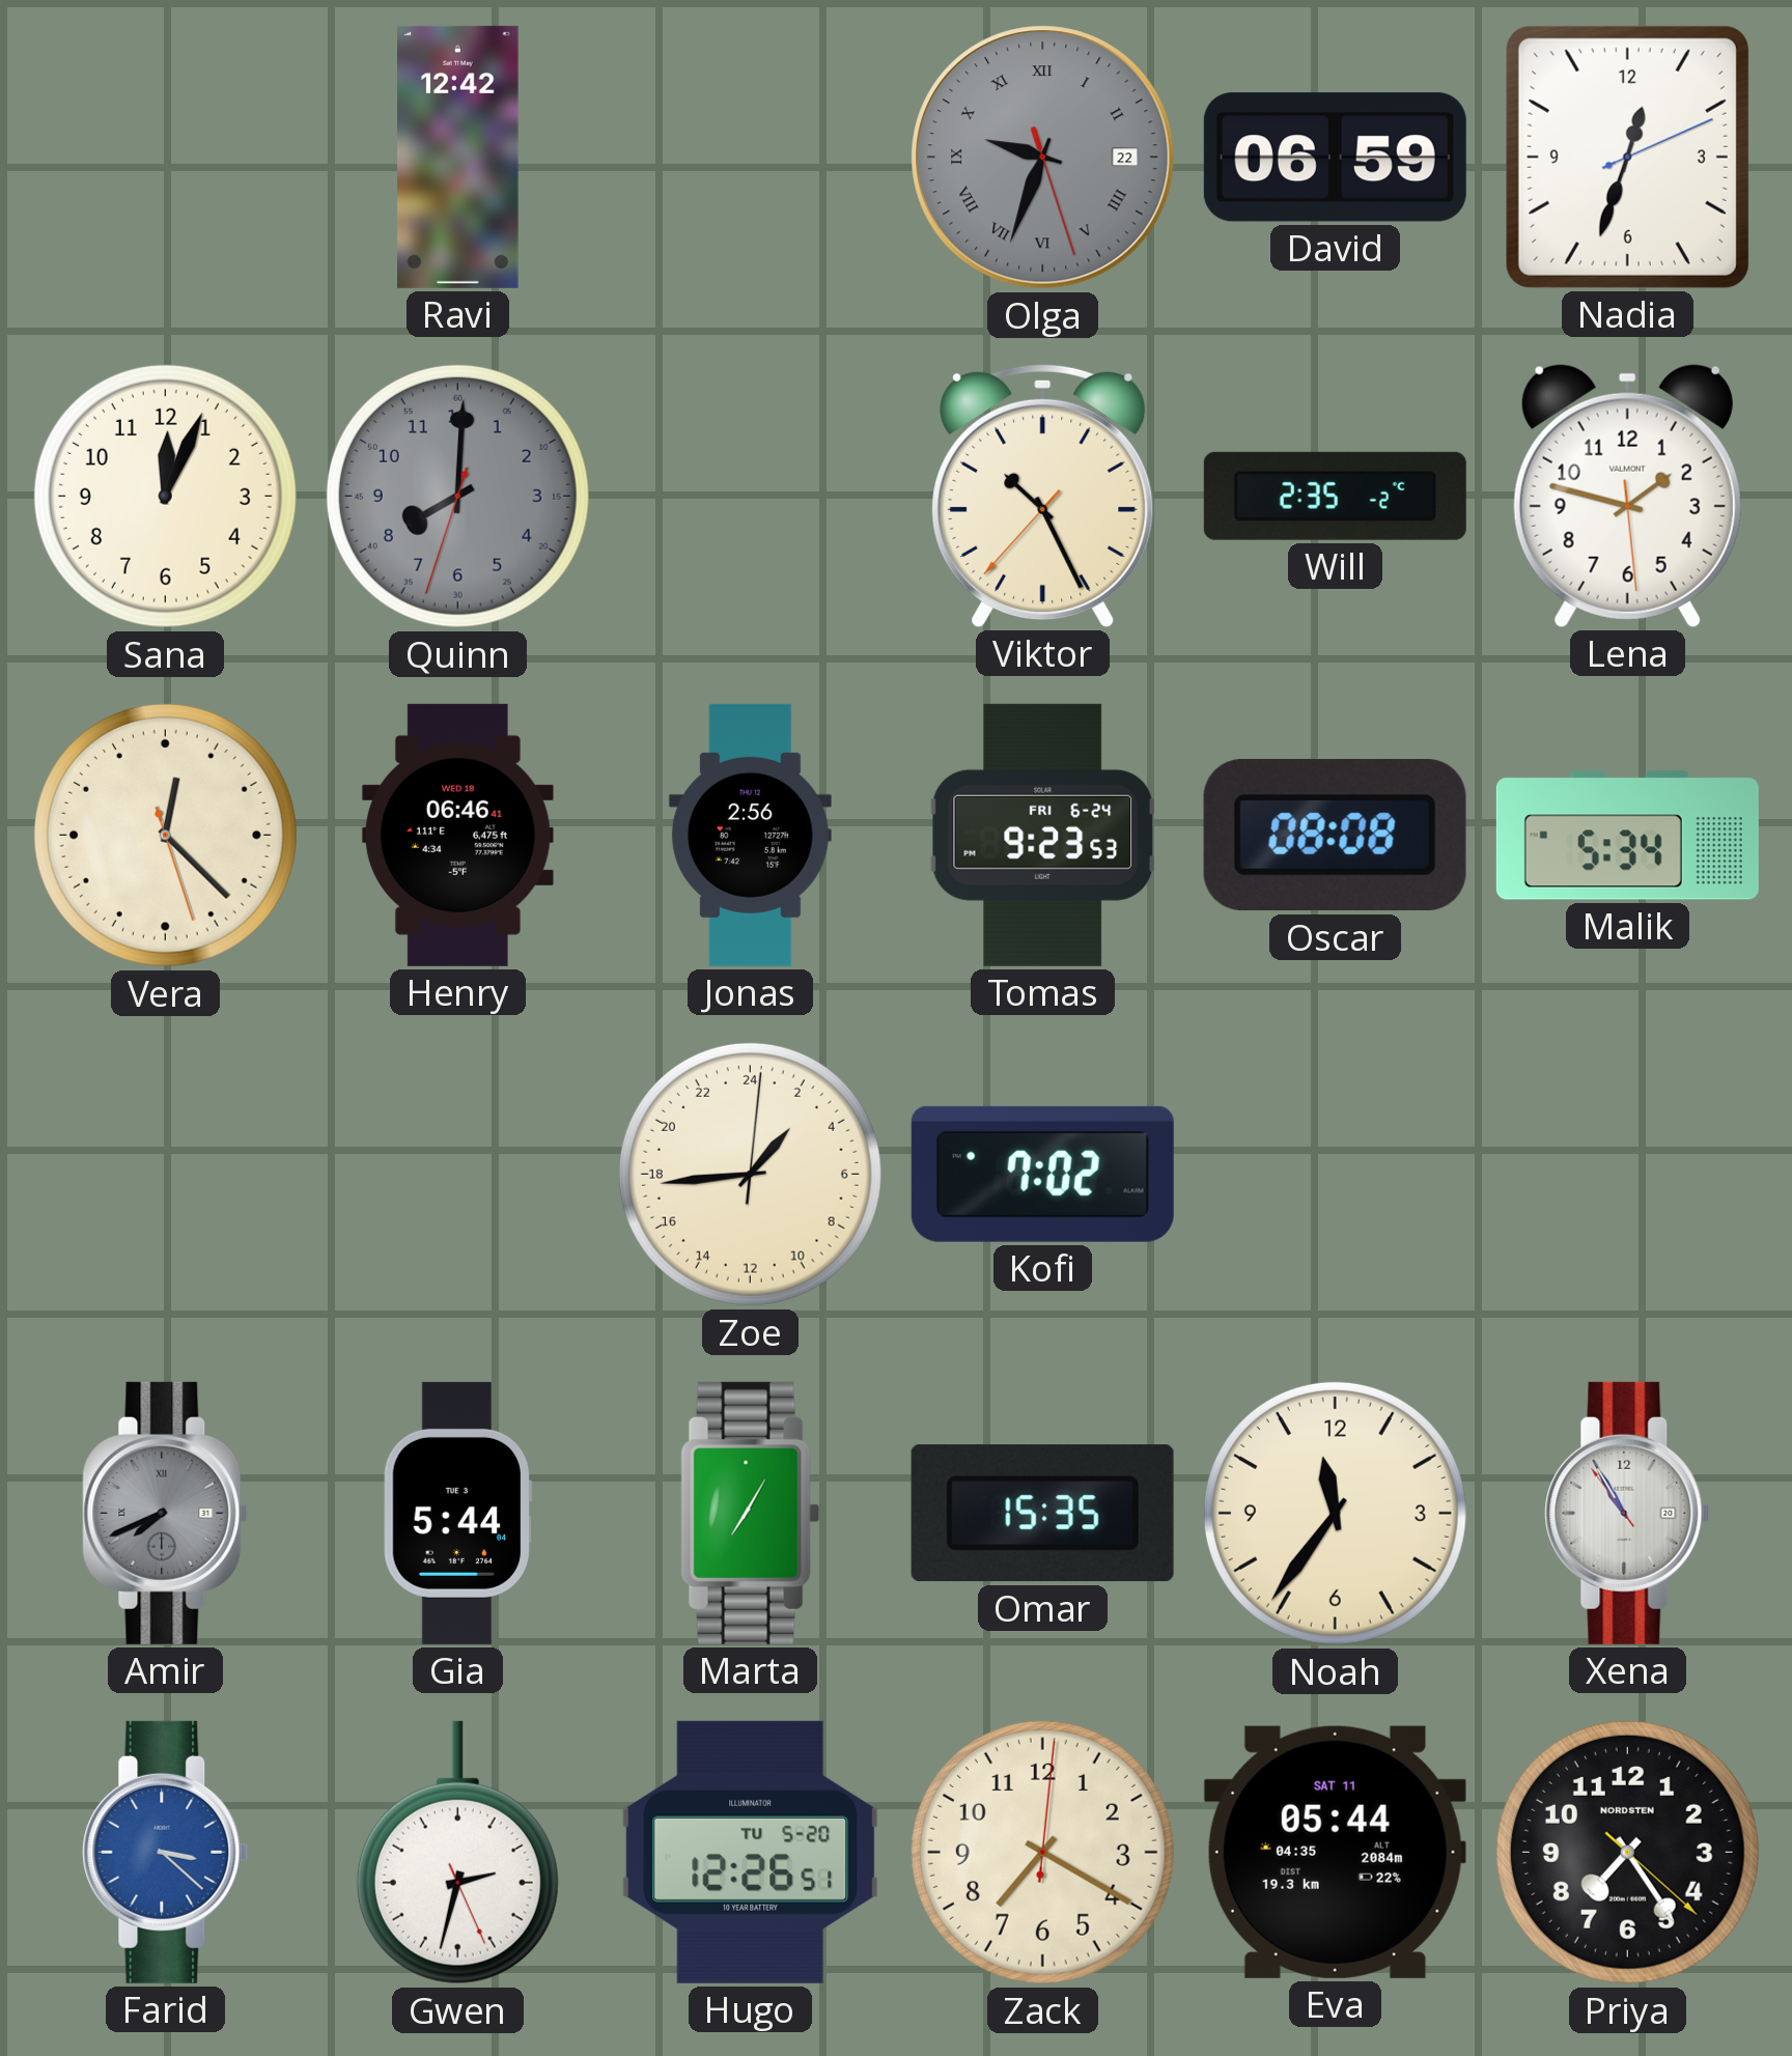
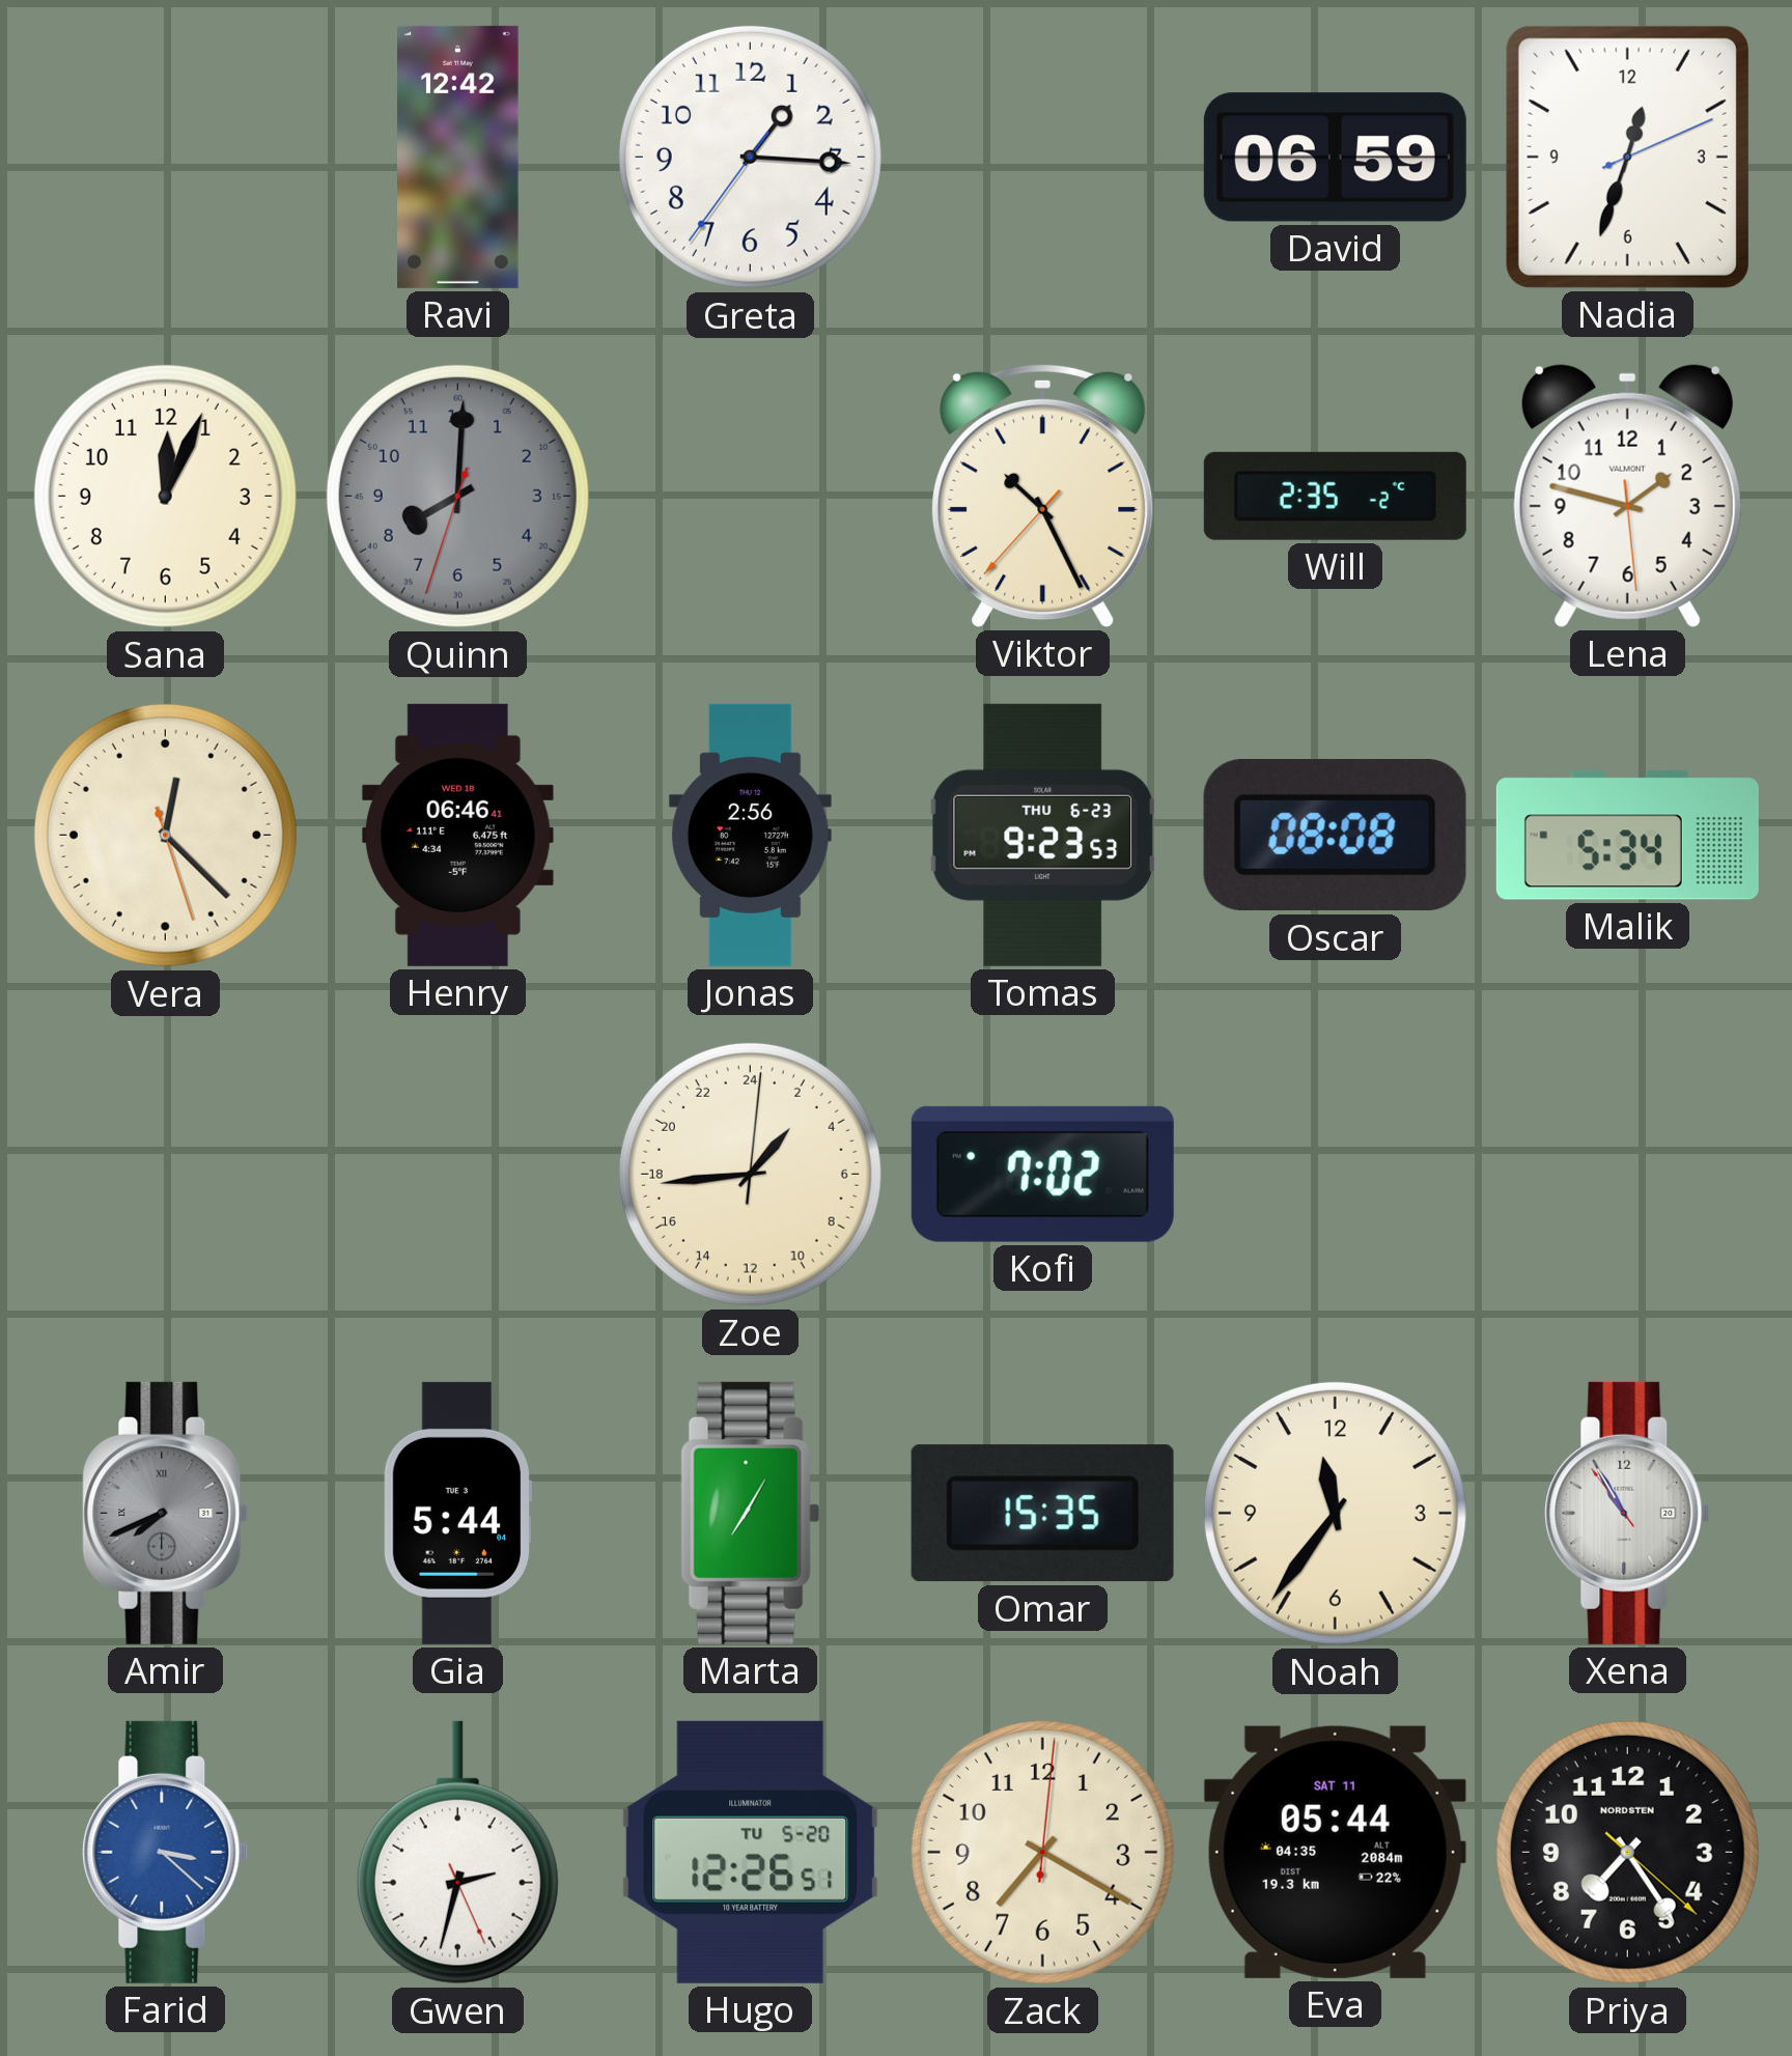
Greta: none -> 1:15
Olga: 9:33 -> none
Tomas date: FRI 6-24 -> THU 6-23
